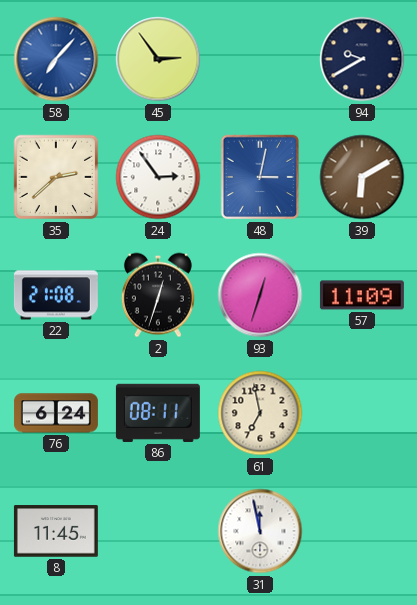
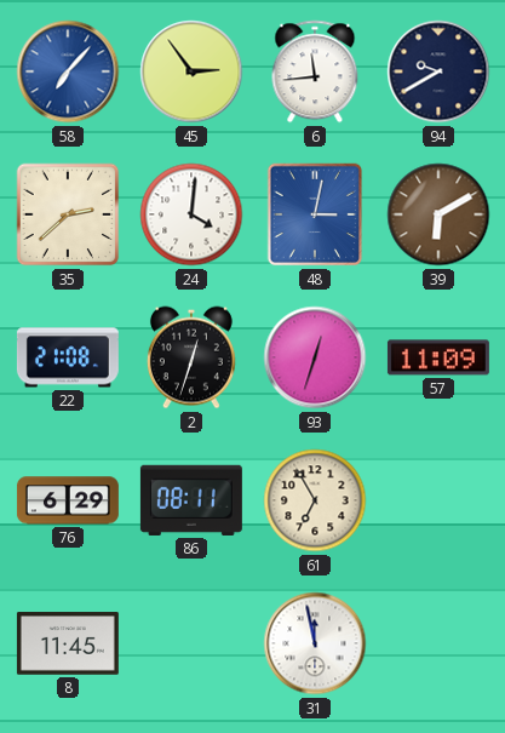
6: none -> 11:44
24: 2:54 -> 4:01
76: 6:24 -> 6:29
61: 6:58 -> 6:55
